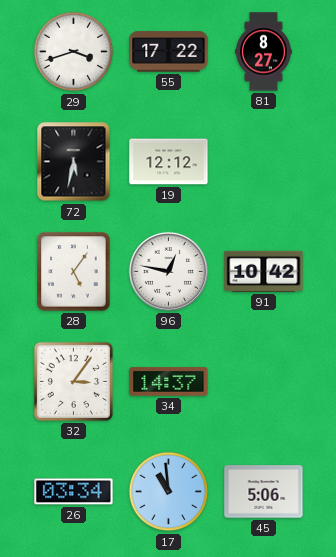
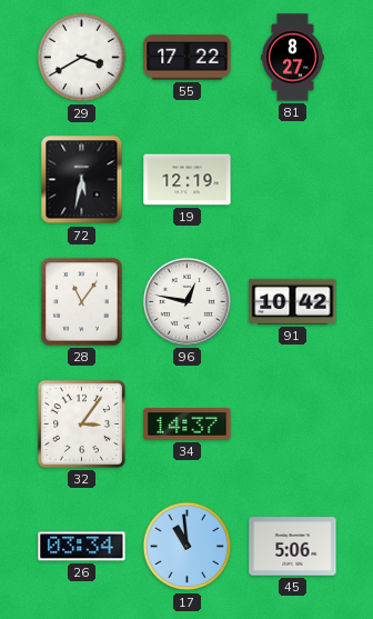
29: 3:42 -> 3:40
19: 12:12 -> 12:19
28: 5:06 -> 11:06
